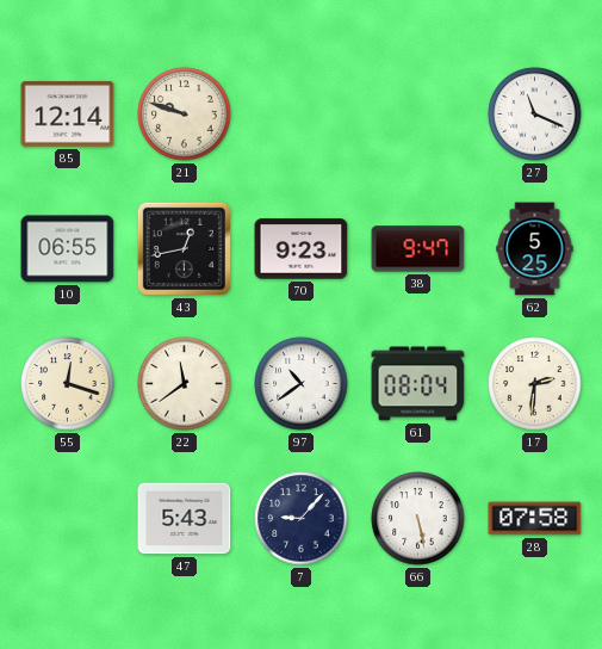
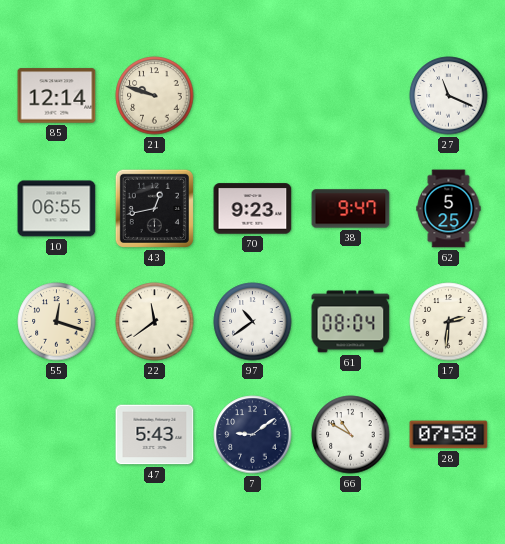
7: 9:07 -> 9:09
66: 5:28 -> 10:50
